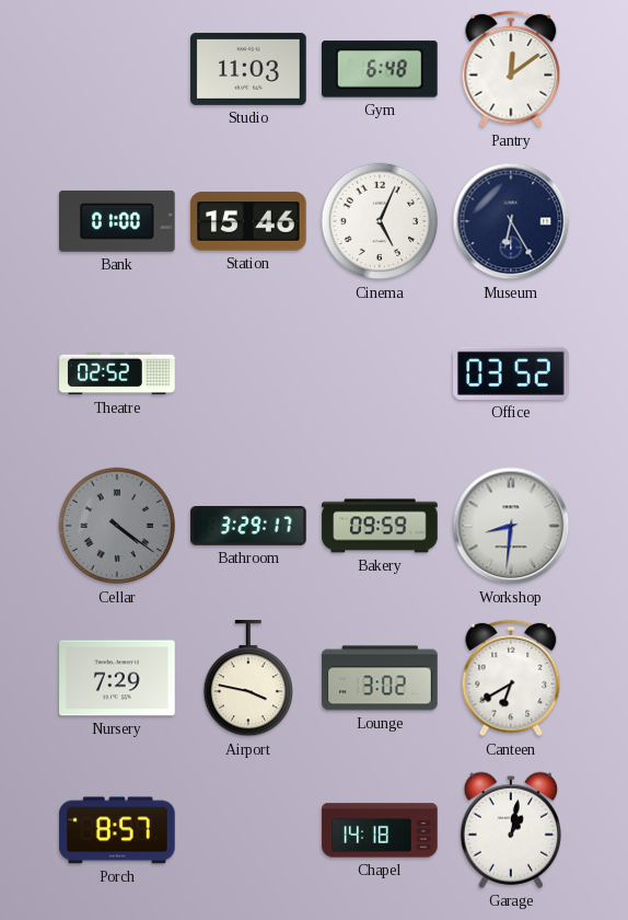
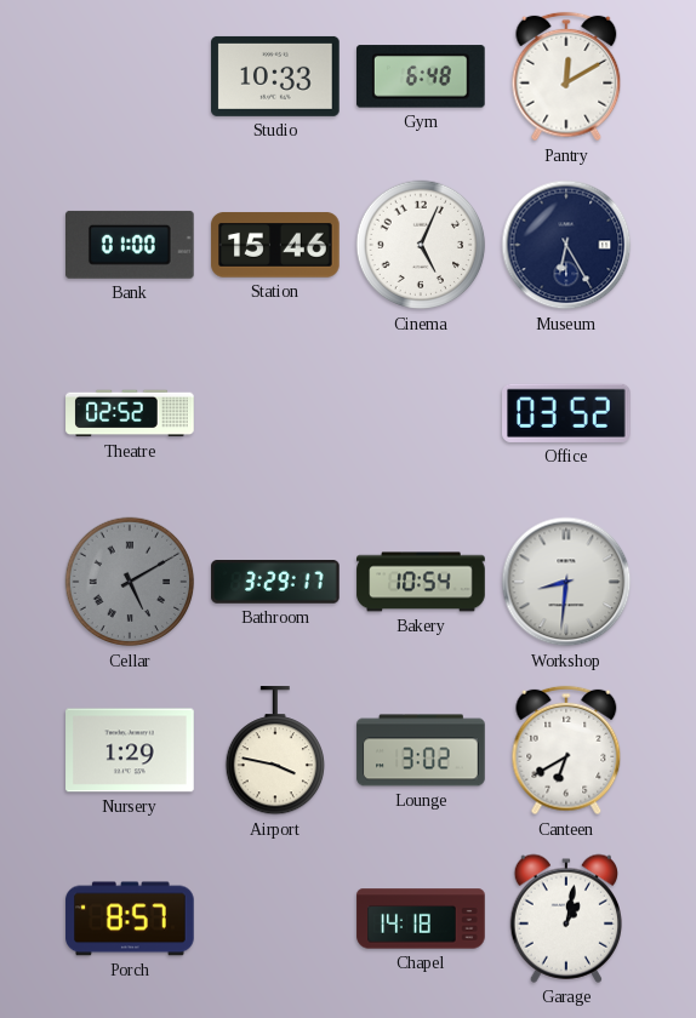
Studio: 11:03 -> 10:33
Pantry: 12:09 -> 12:10
Cellar: 4:21 -> 5:10
Bakery: 09:59 -> 10:54
Nursery: 7:29 -> 1:29
